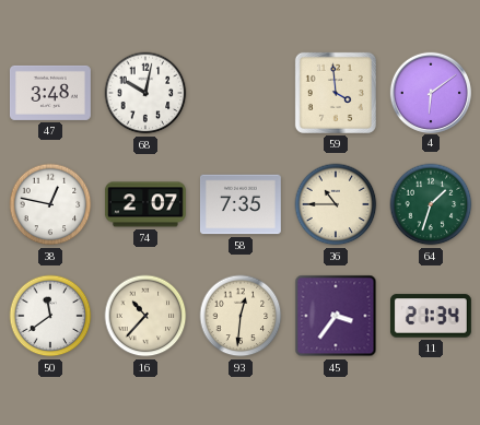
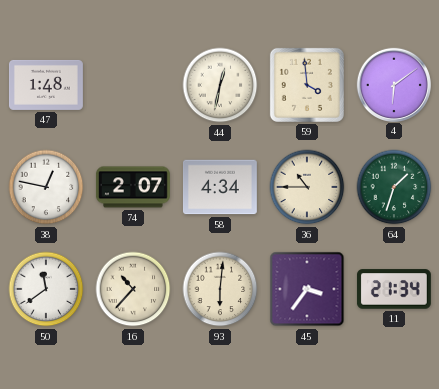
47: 3:48 -> 1:48
68: 10:02 -> none
44: none -> 12:32
58: 7:35 -> 4:34
93: 12:31 -> 6:01
